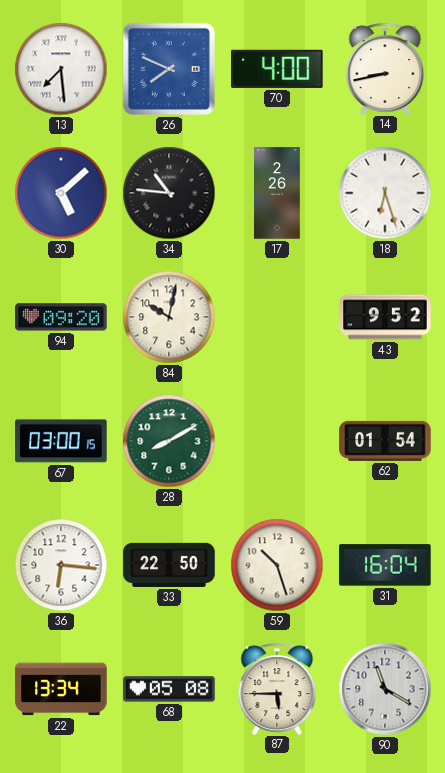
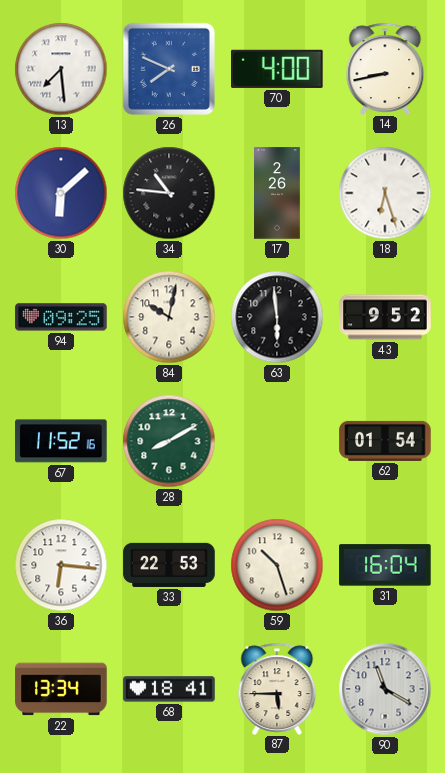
30: 5:08 -> 6:08
94: 09:20 -> 09:25
63: none -> 5:59
67: 03:00 -> 11:52
33: 22:50 -> 22:53
68: 05:08 -> 18:41
